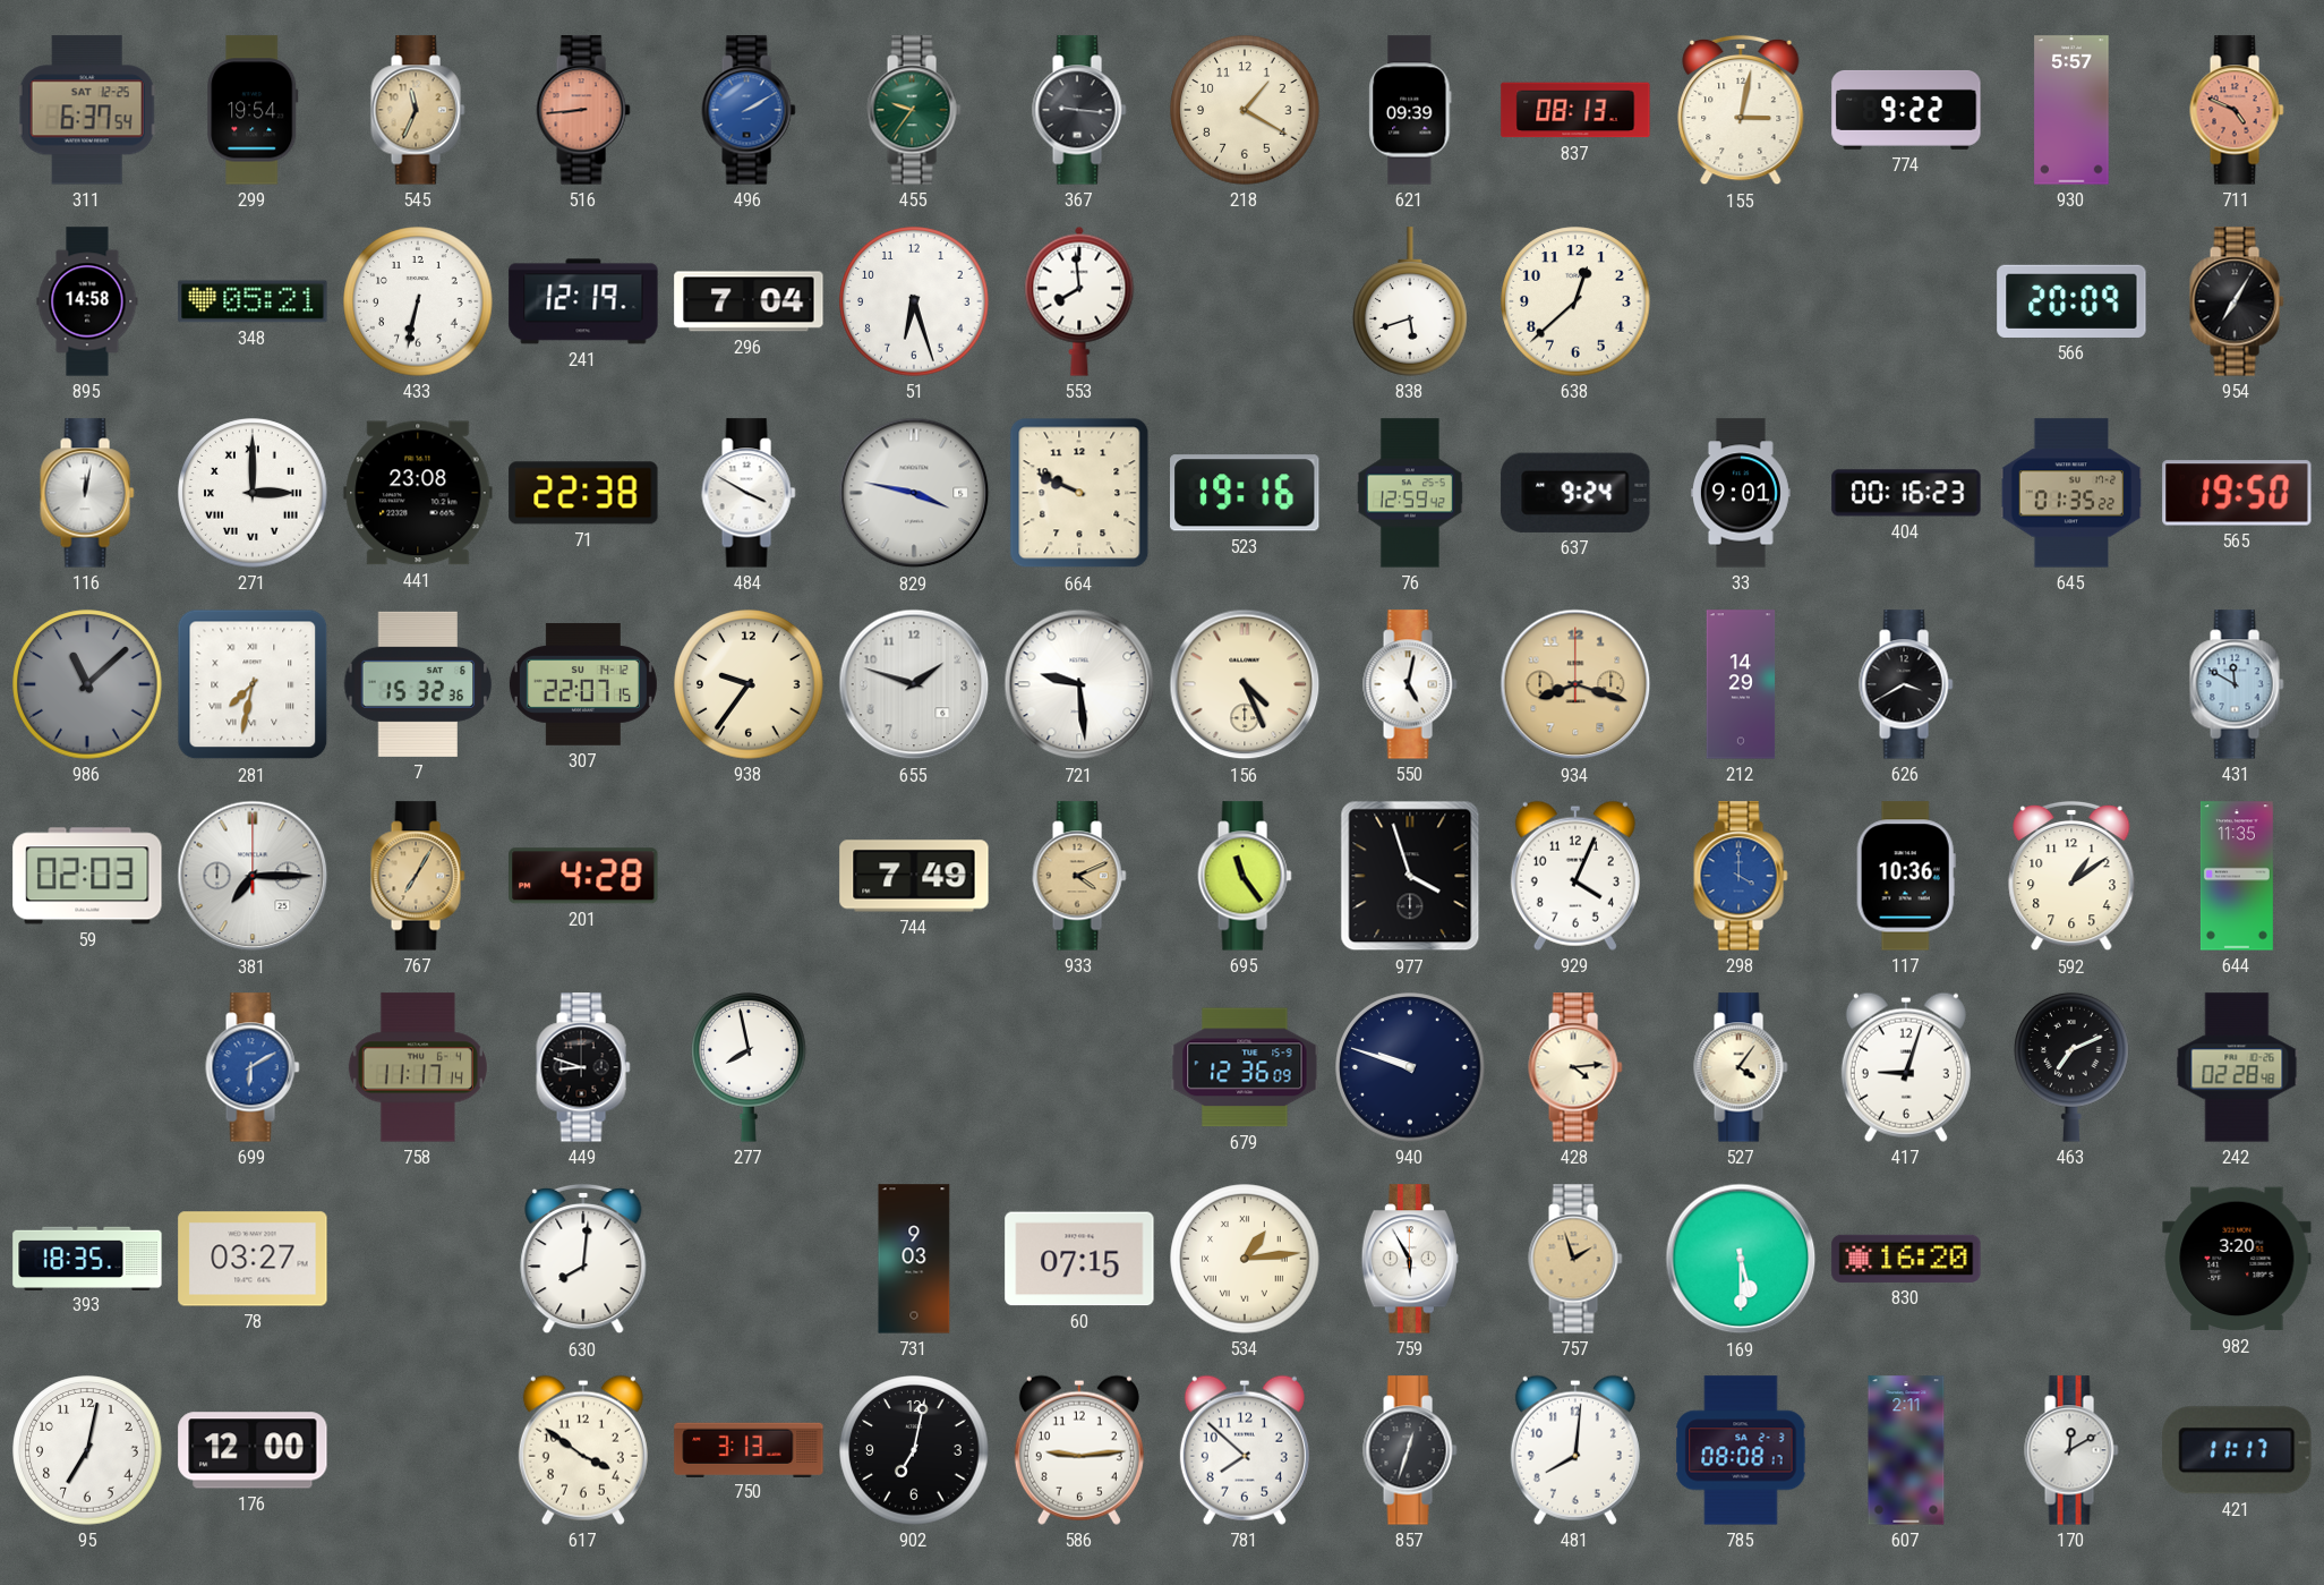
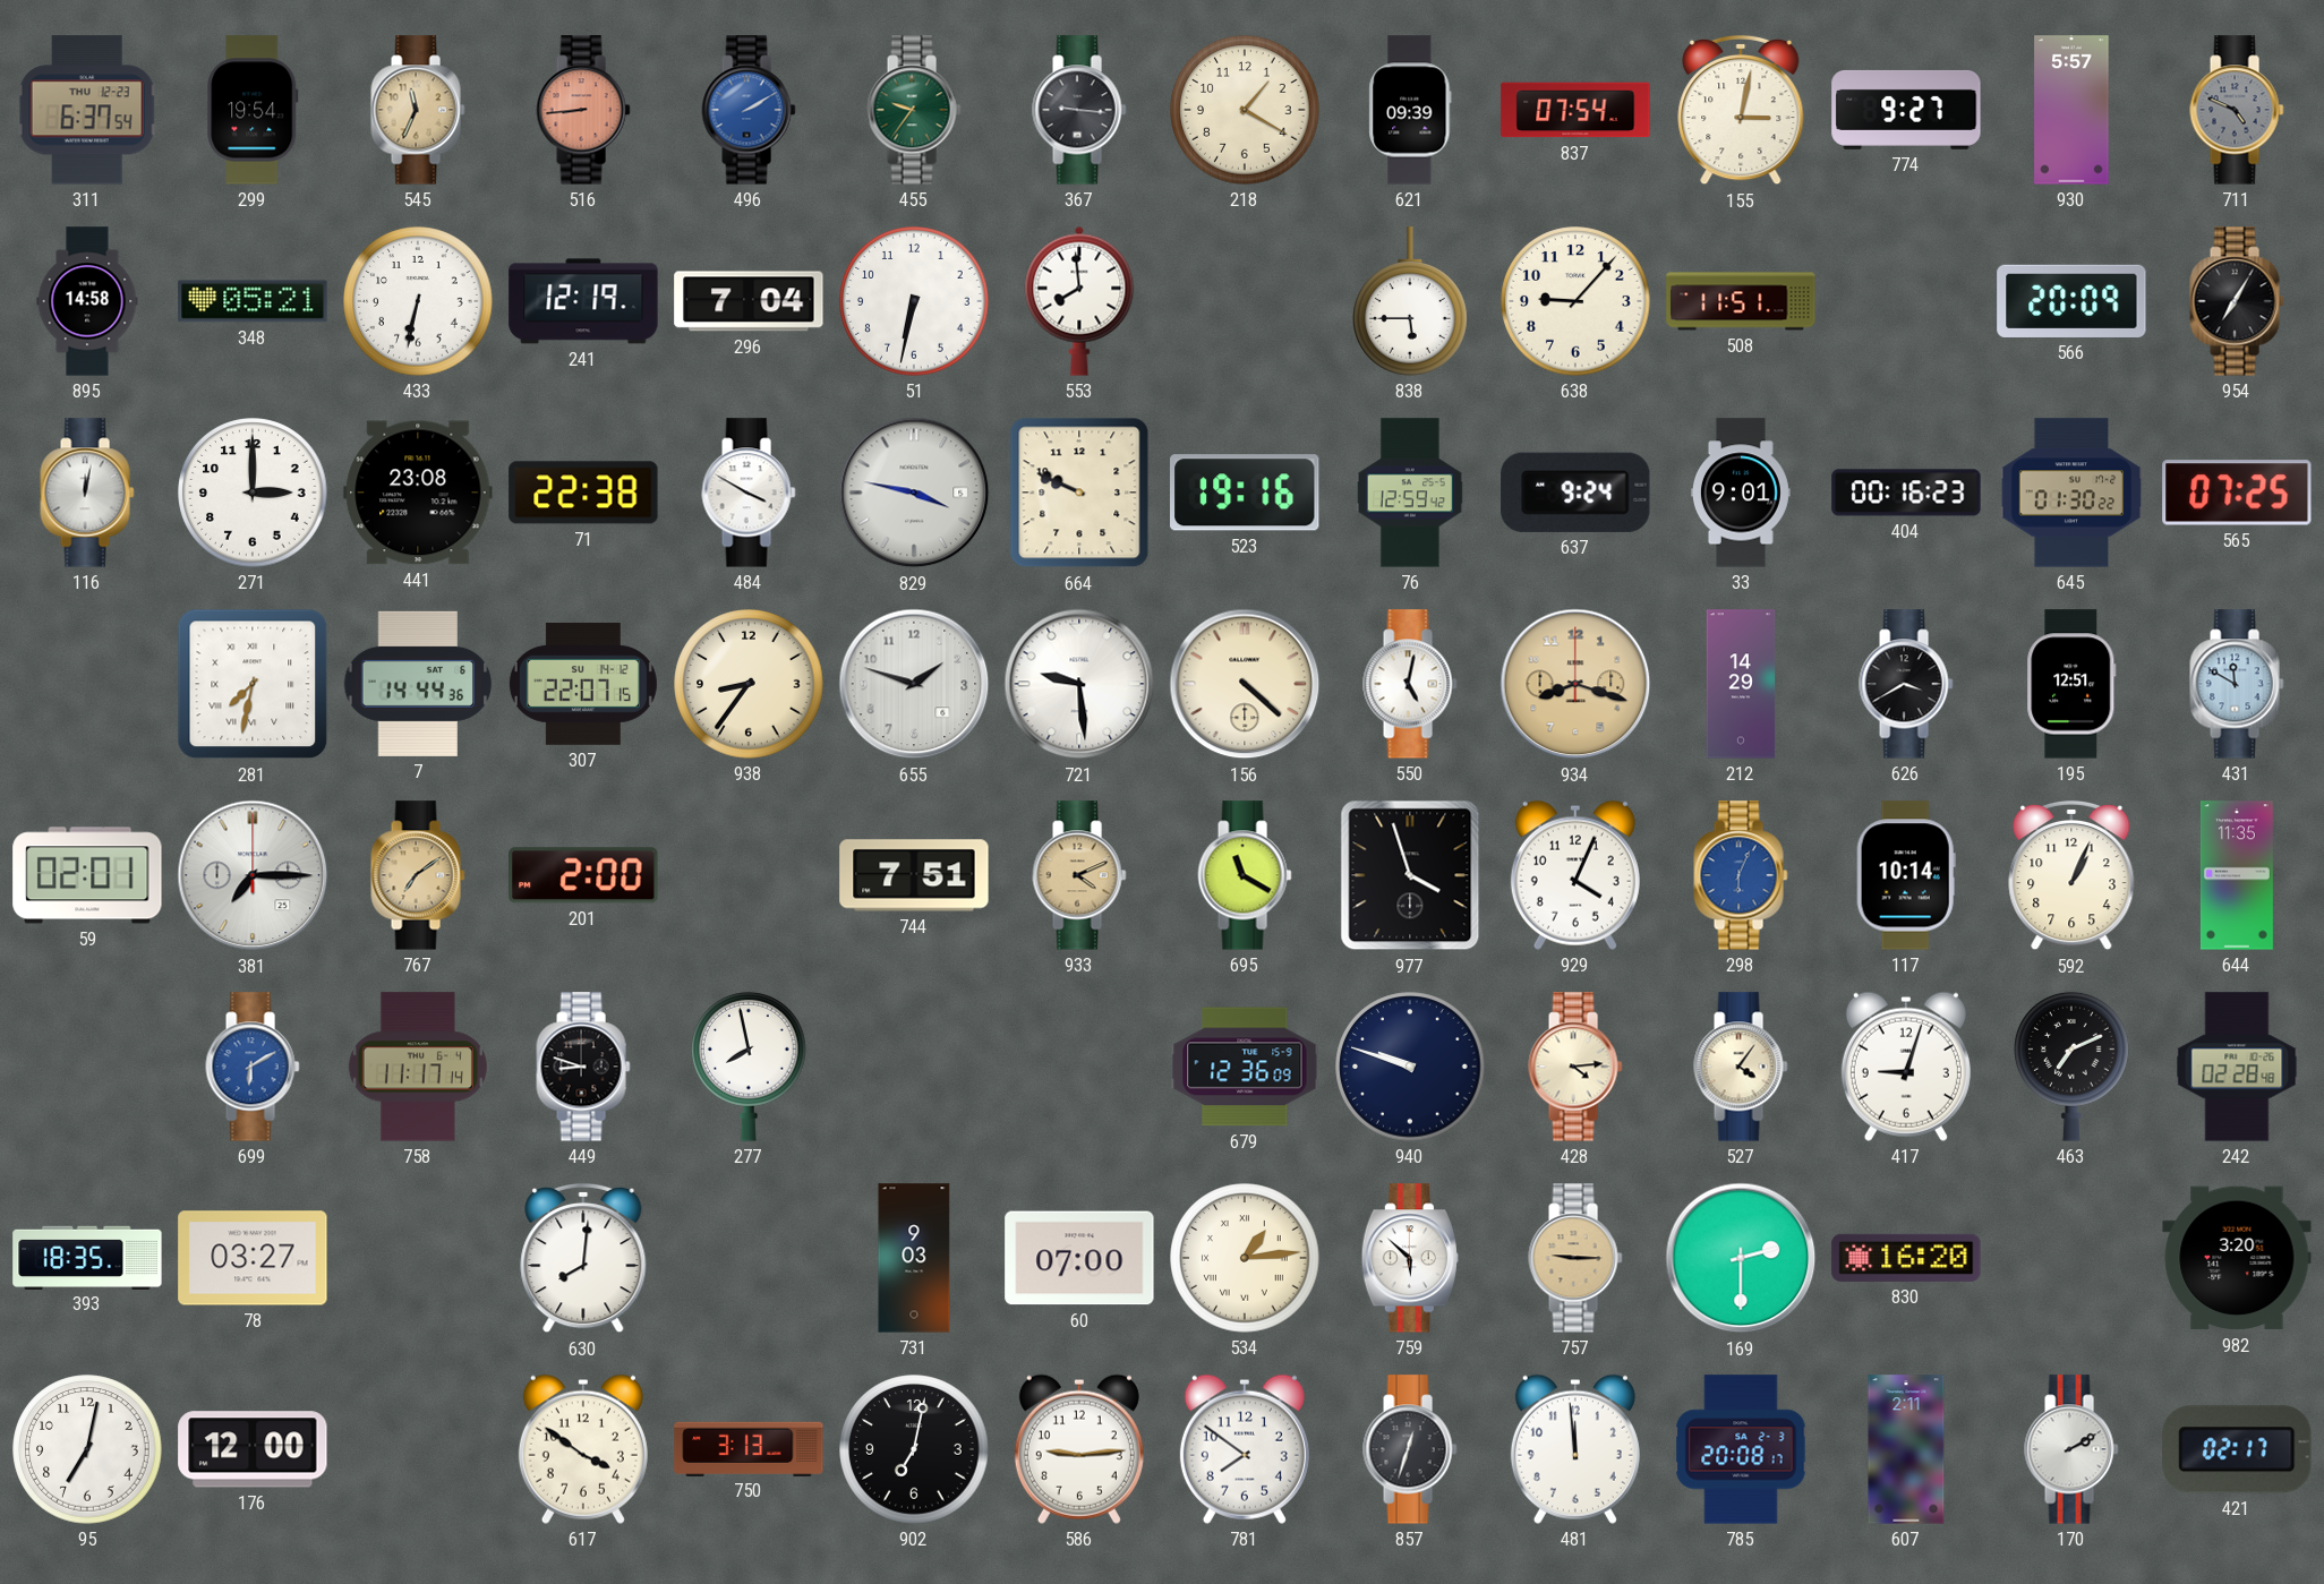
311 date: SAT 12-25 -> THU 12-23
837: 08:13 -> 07:54
774: 9:22 -> 9:27
711 dial: salmon -> grey
51: 6:27 -> 6:32
838: 5:42 -> 5:45
638: 12:38 -> 9:07
508: none -> 11:51
271 numerals: Roman -> Arabic
645: 01:35 -> 01:30
565: 19:50 -> 07:25
986: 11:08 -> none
7: 15:32 -> 14:44
938: 9:36 -> 8:36
156: 4:26 -> 4:22
195: none -> 12:51
59: 02:03 -> 02:01
767: 7:05 -> 7:09
201: 4:28 -> 2:00
744: 7:49 -> 7:51
695: 11:24 -> 11:20
298: 4:00 -> 6:04
117: 10:36 -> 10:14
592: 1:09 -> 1:04
60: 07:15 -> 07:00
759: 5:55 -> 5:52
757: 1:57 -> 9:15
169: 5:30 -> 2:30
781: 7:52 -> 7:51
481: 8:01 -> 11:59
785: 08:08 -> 20:08
170: 12:10 -> 2:10
421: 11:17 -> 02:17
